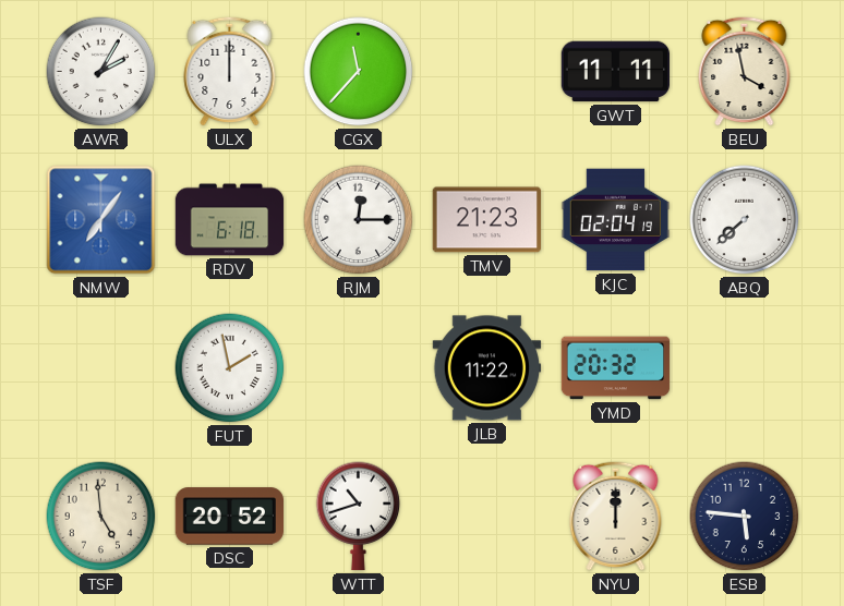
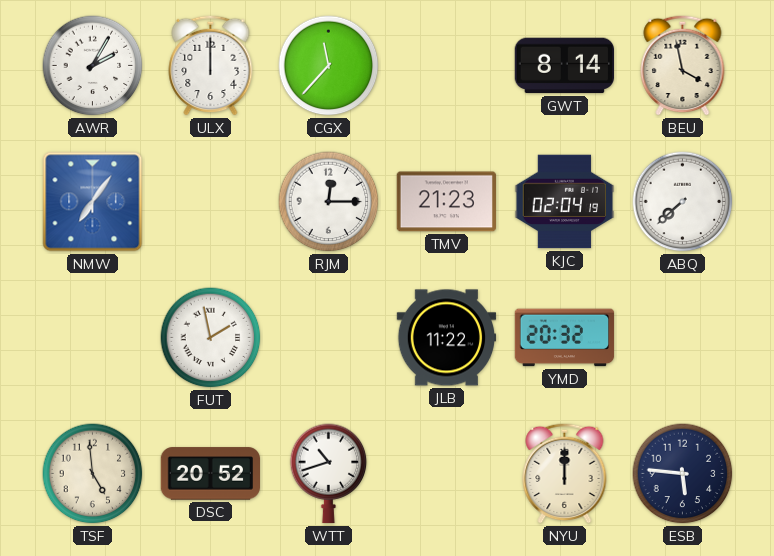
GWT: 11:11 -> 8:14
RDV: 6:18 -> none
